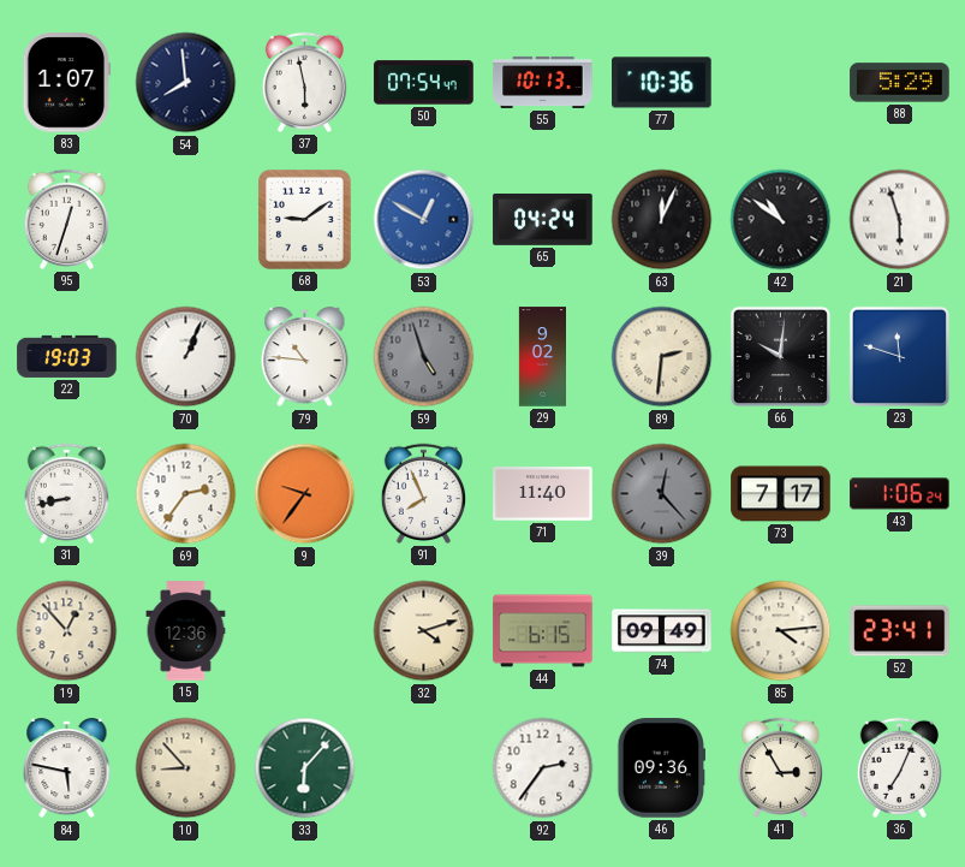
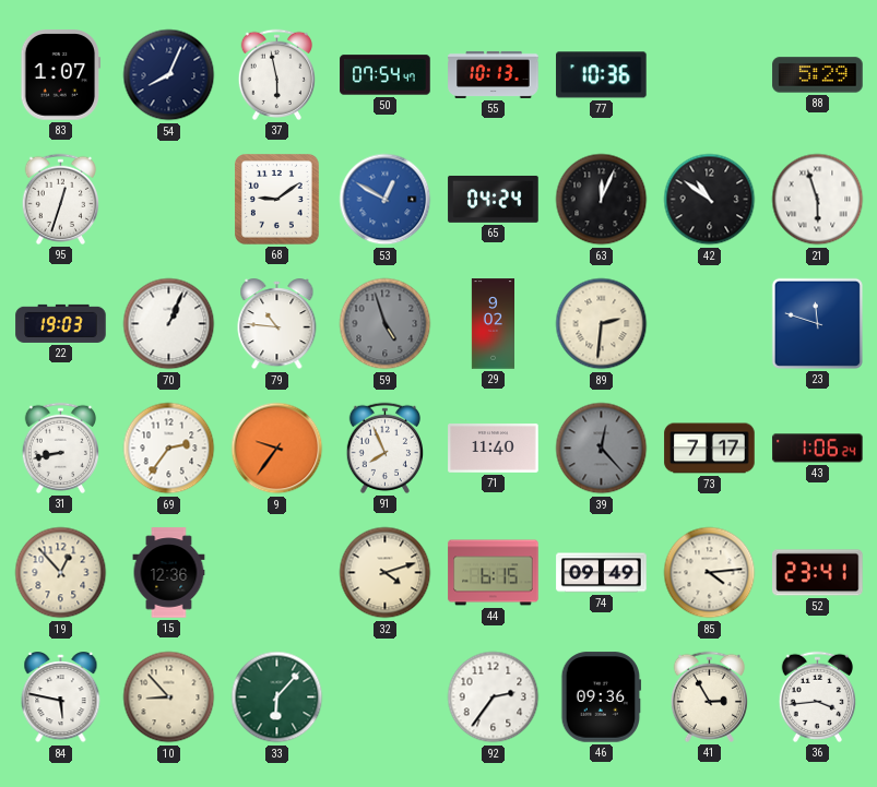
54: 7:59 -> 8:04
66: 10:01 -> none
36: 7:04 -> 3:44
